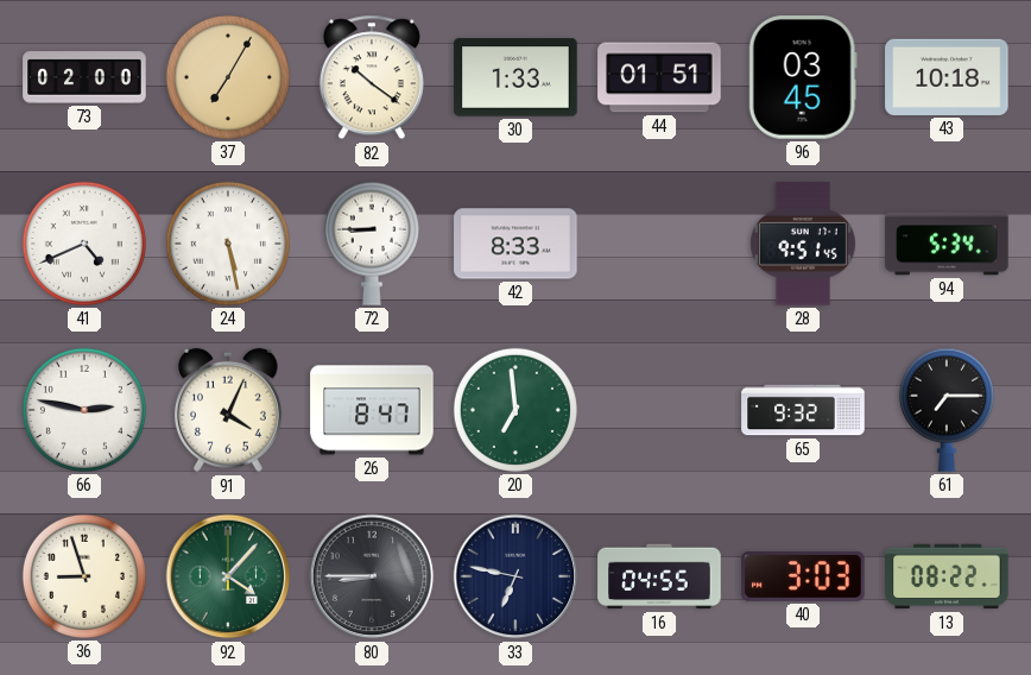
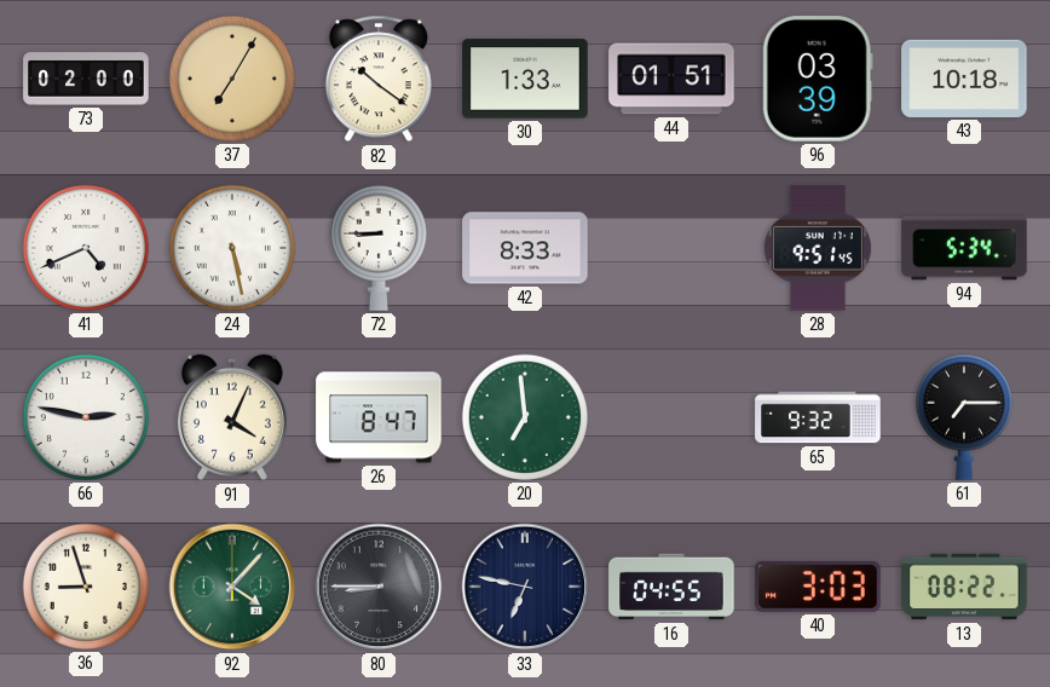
96: 03:45 -> 03:39
